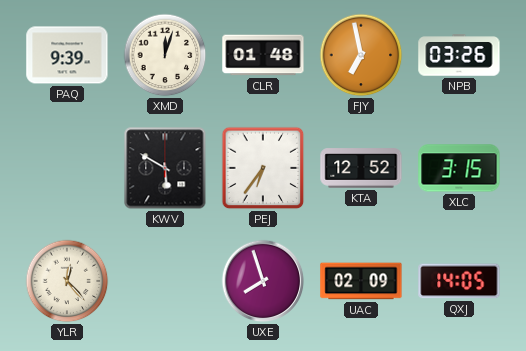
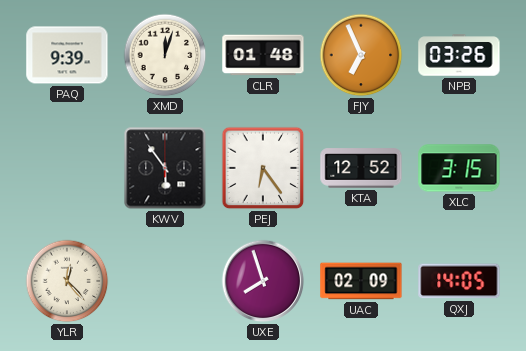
FJY: 6:58 -> 6:56
KWV: 5:50 -> 5:54
PEJ: 6:36 -> 6:24
